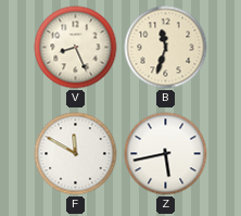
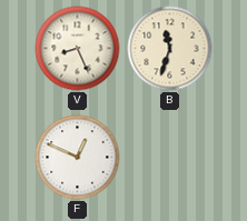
F: 11:50 -> 12:49
Z: 5:43 -> none
